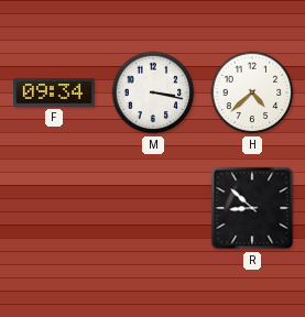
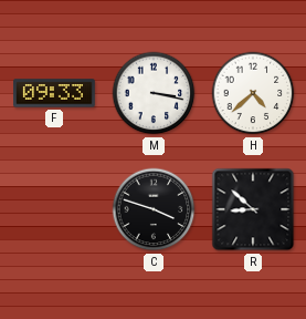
F: 09:34 -> 09:33
C: none -> 3:48
